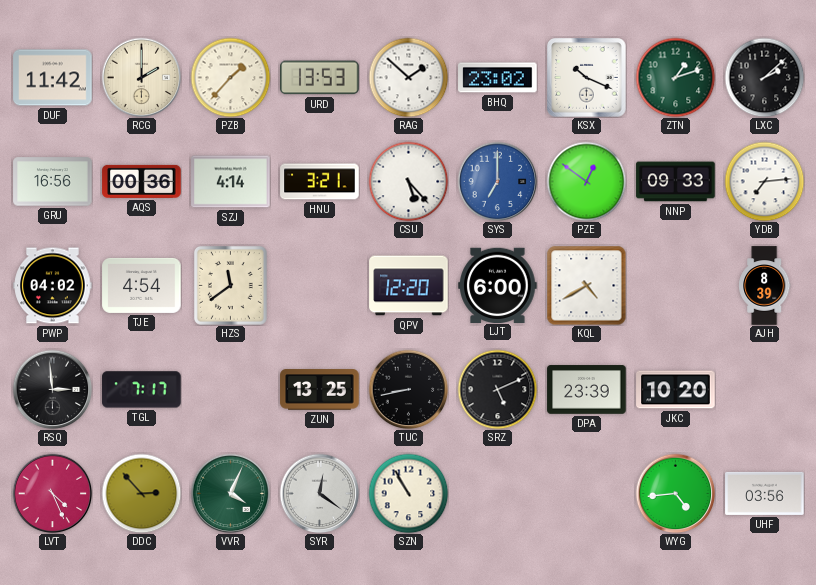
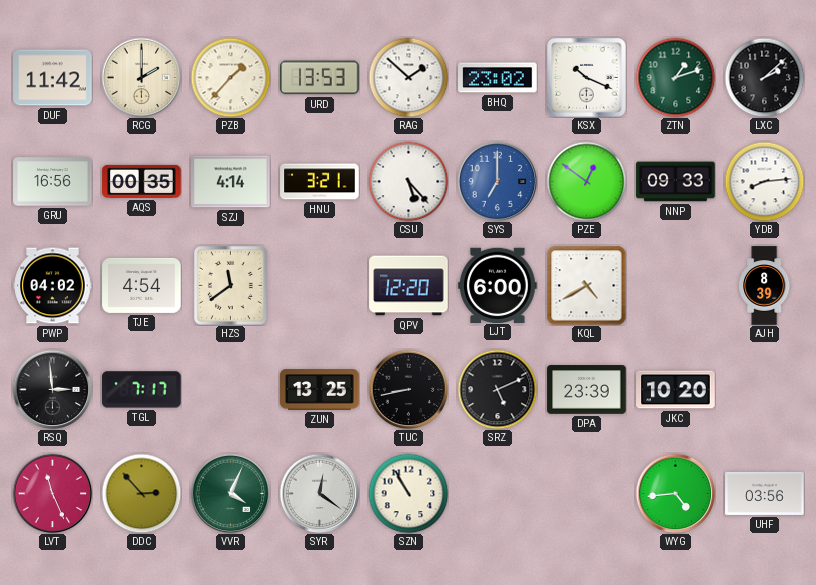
AQS: 00:36 -> 00:35
YDB: 7:14 -> 8:14
LVT: 4:26 -> 11:26
